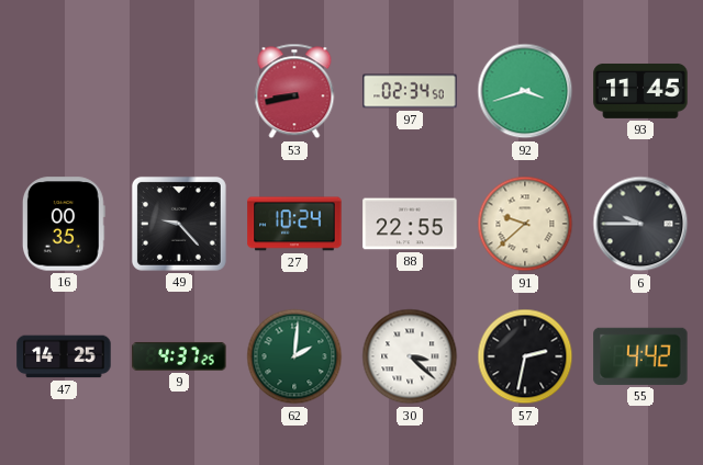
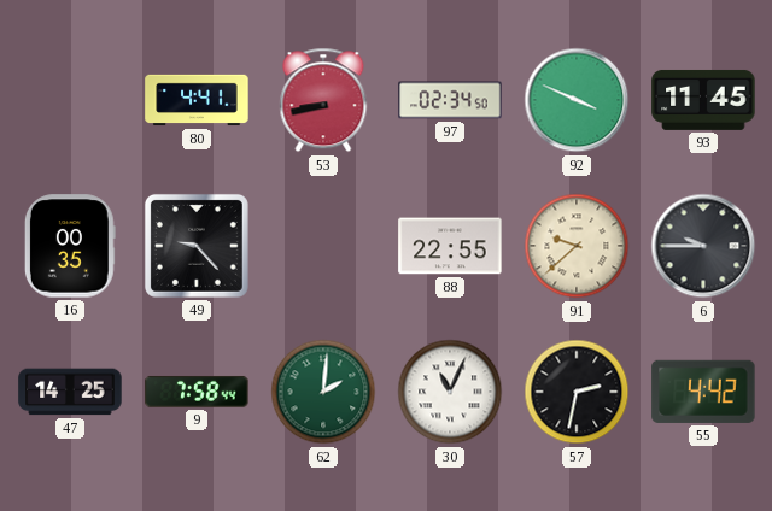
80: none -> 4:41
92: 3:42 -> 3:49
27: 10:24 -> none
9: 4:37 -> 7:58
30: 3:22 -> 11:04
